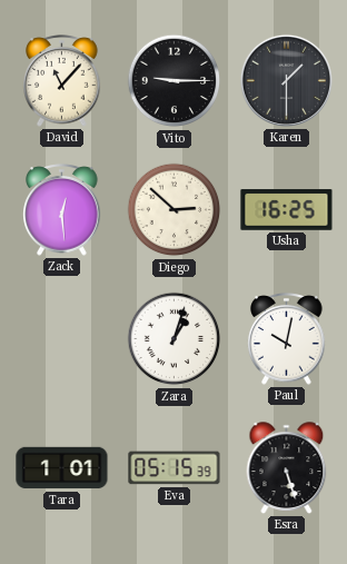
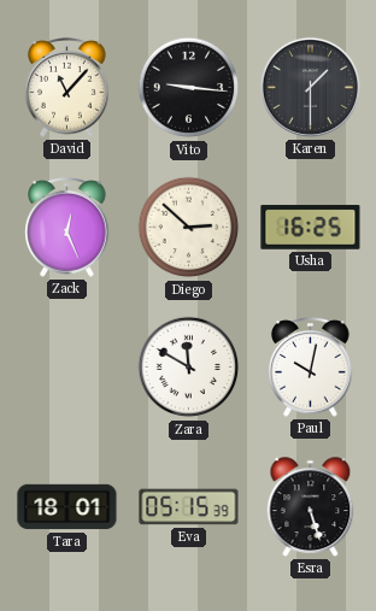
Vito: 9:15 -> 9:16
Zack: 12:29 -> 12:26
Zara: 1:03 -> 11:50
Tara: 1:01 -> 18:01
